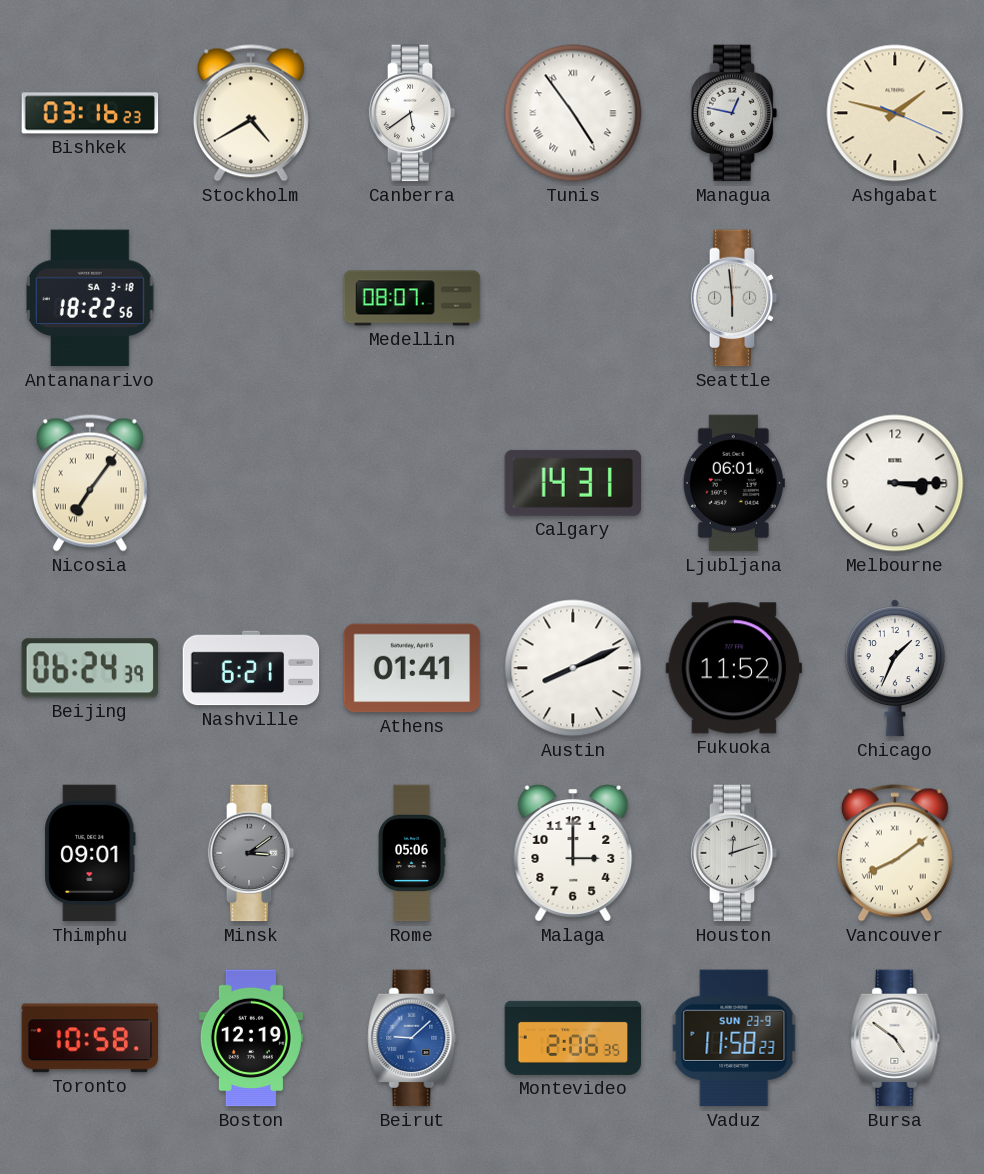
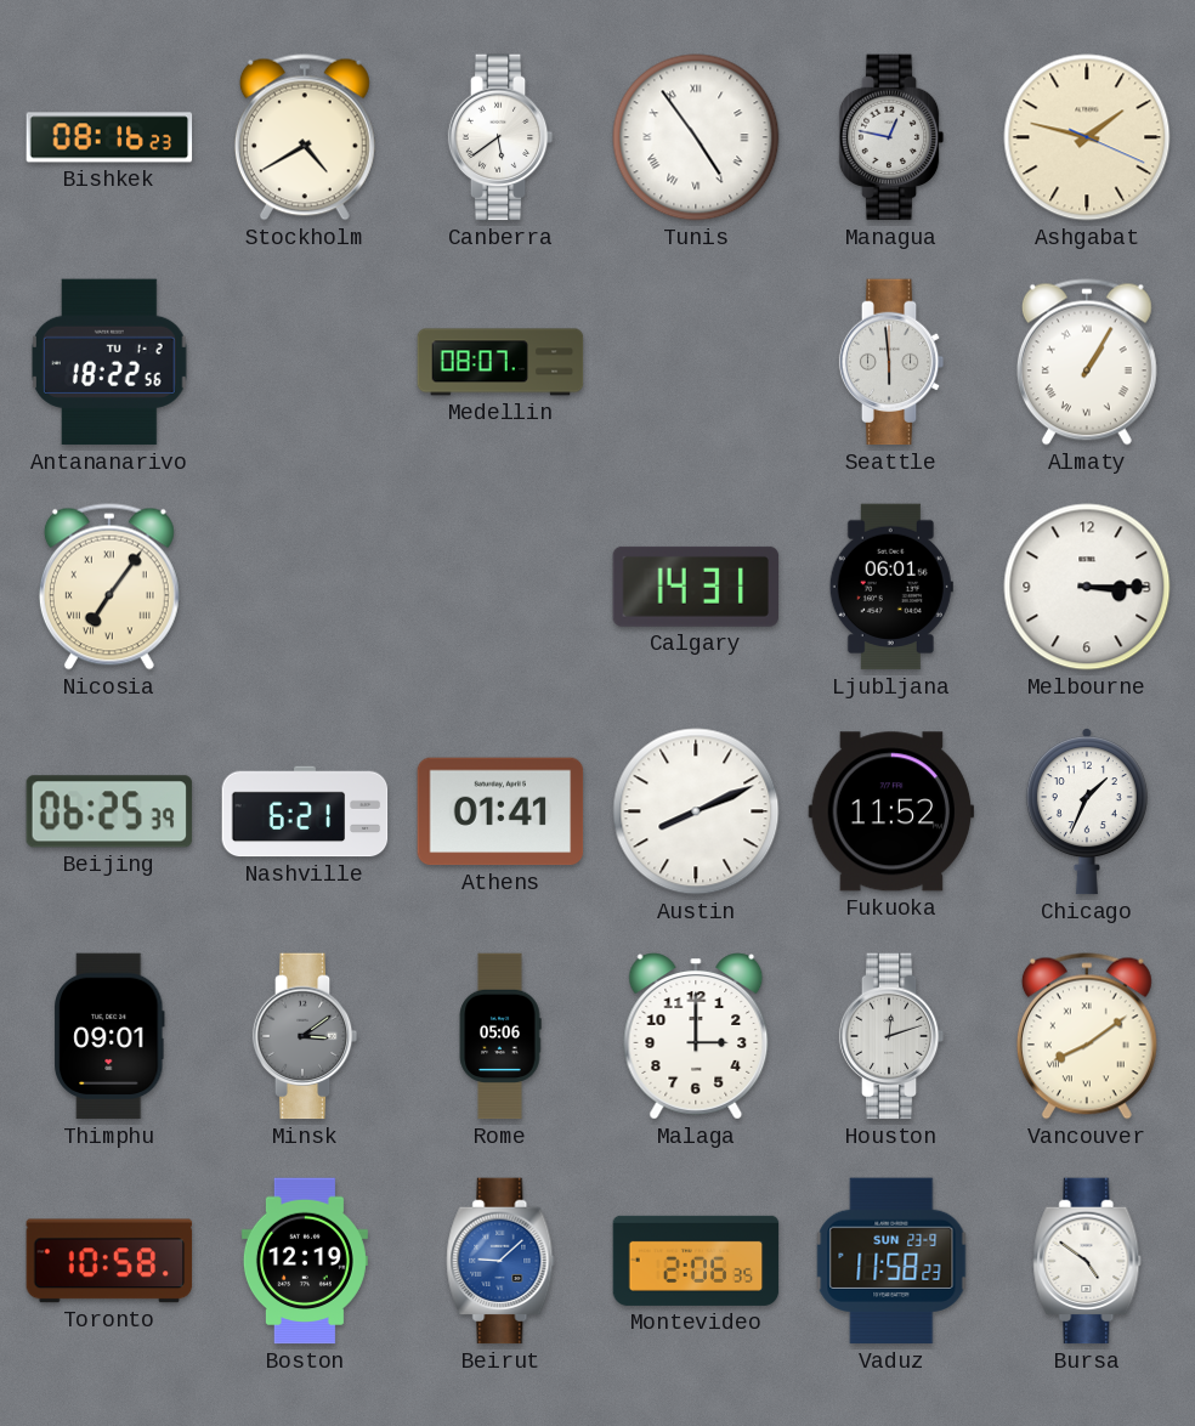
Bishkek: 03:16 -> 08:16
Antananarivo date: SA 3-18 -> TU 1-2
Almaty: none -> 1:05
Beijing: 06:24 -> 06:25
